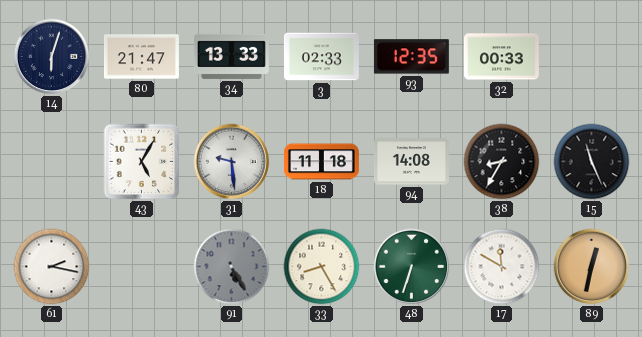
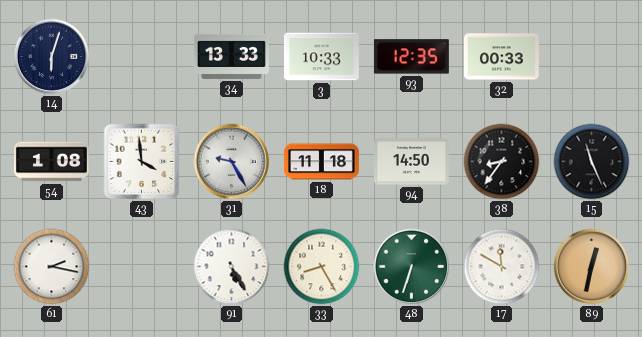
80: 21:47 -> none
3: 02:33 -> 10:33
54: none -> 1:08
43: 5:05 -> 3:59
31: 9:29 -> 9:25
94: 14:08 -> 14:50
38: 8:35 -> 8:36
91 dial: grey -> white
